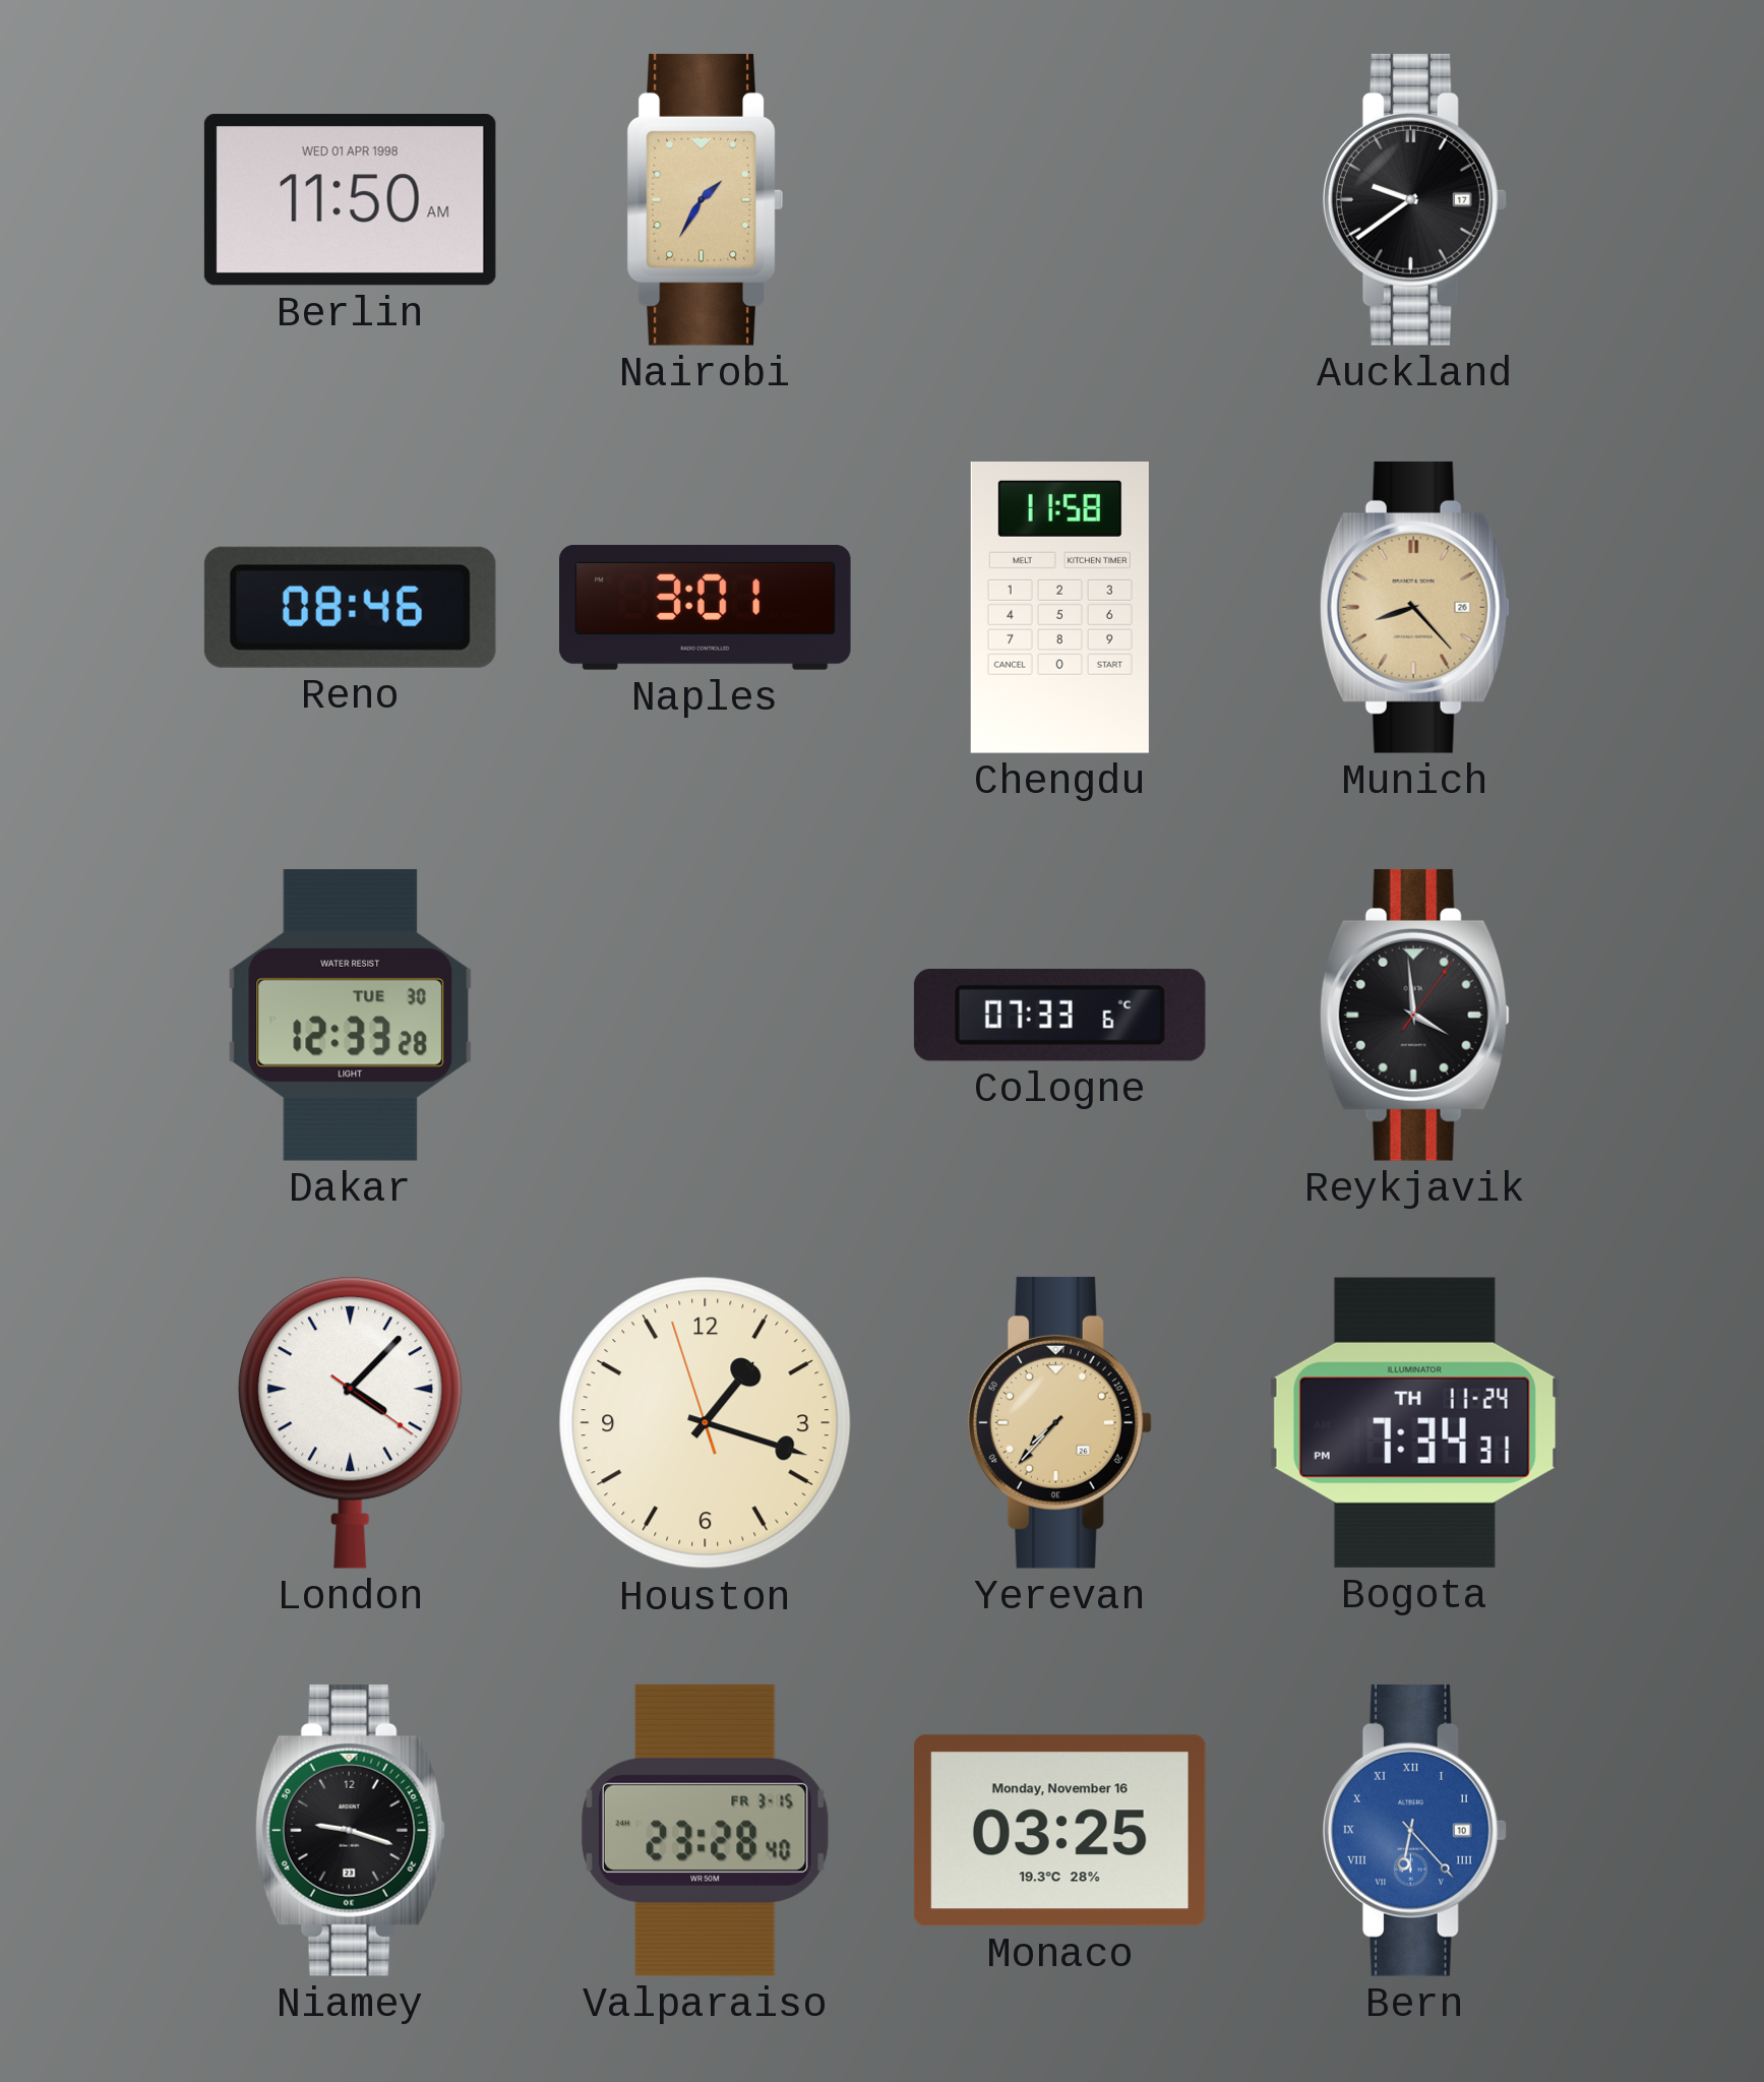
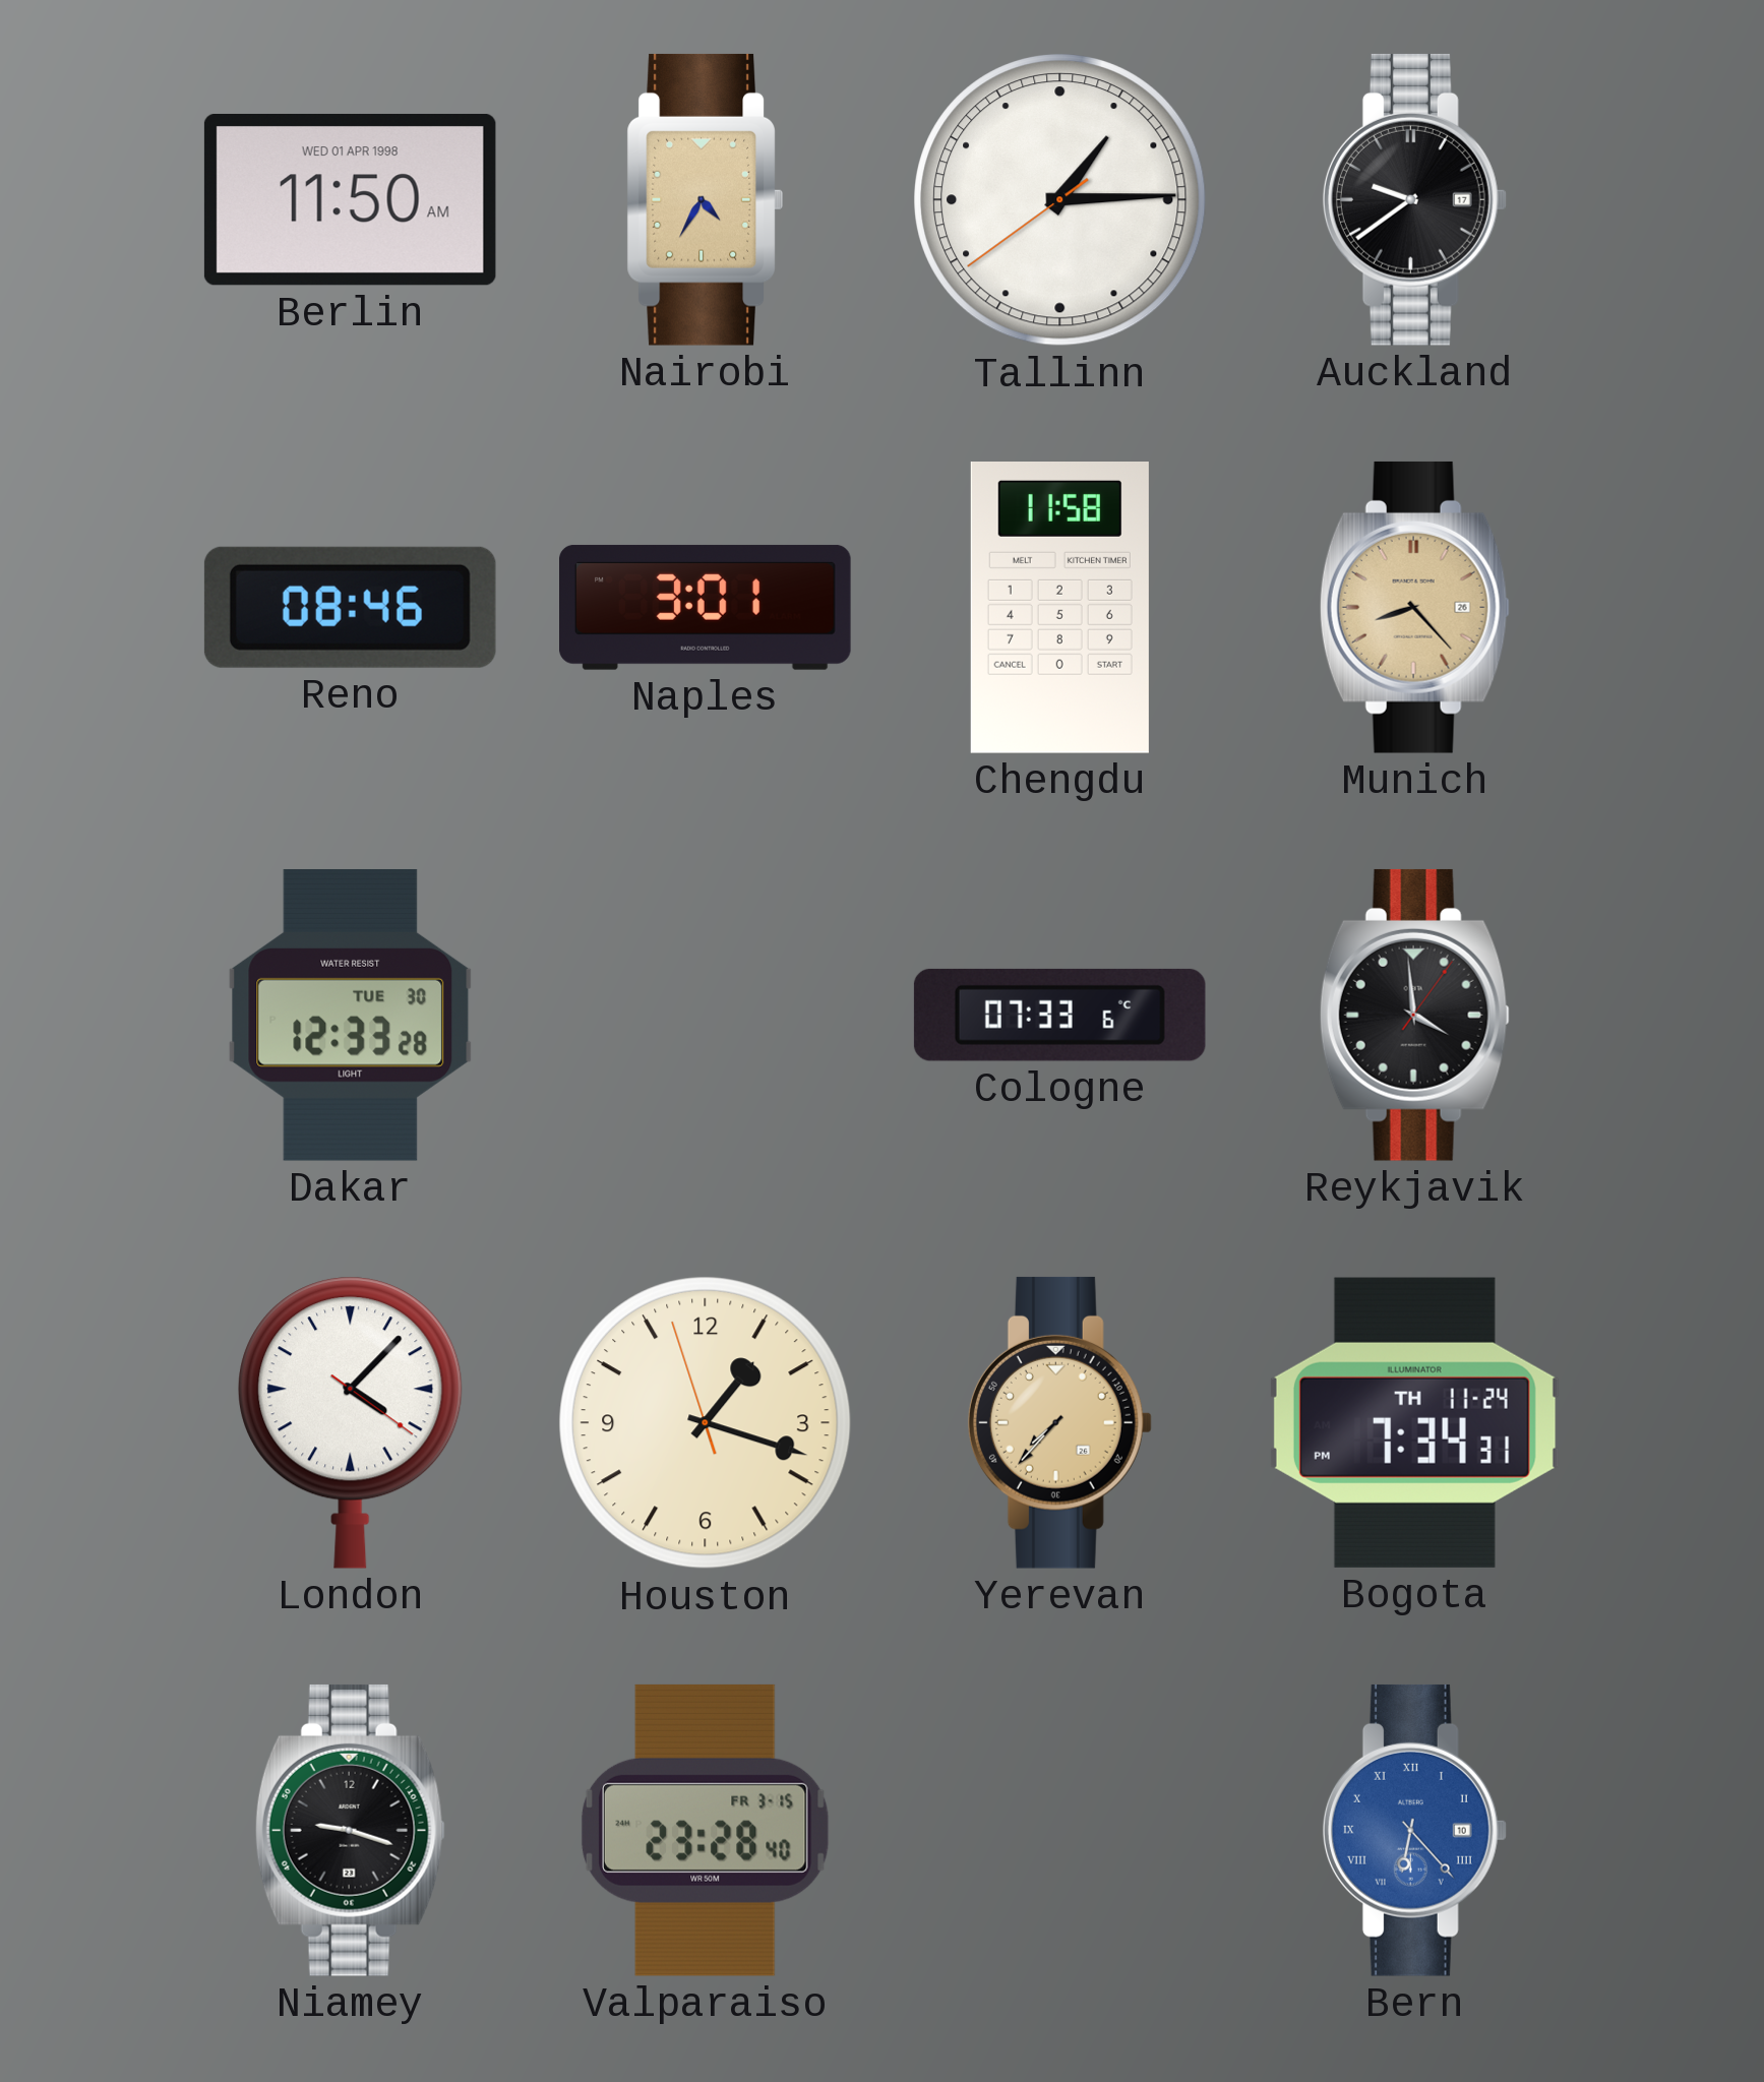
Nairobi: 1:35 -> 4:35
Tallinn: none -> 1:14
Monaco: 03:25 -> none
